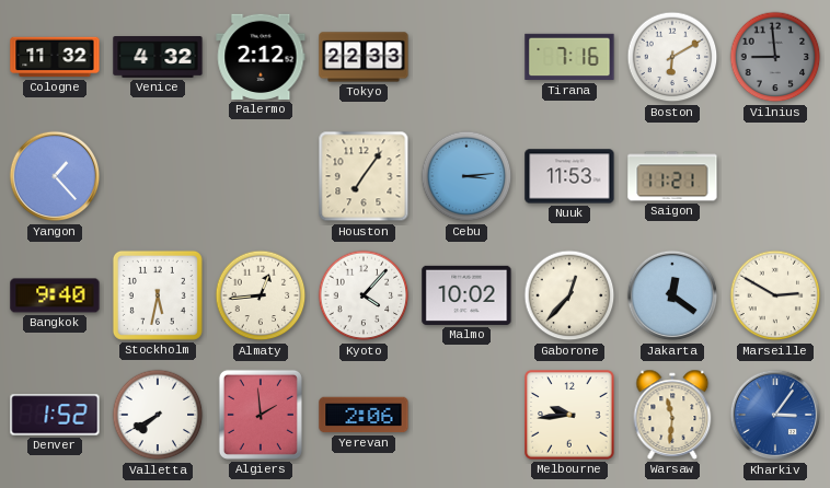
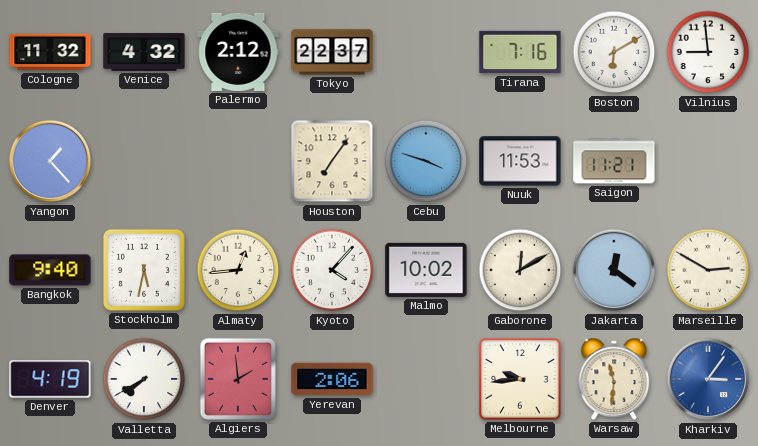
Tokyo: 22:33 -> 22:37
Vilnius dial: grey -> white
Cebu: 3:14 -> 3:48
Gaborone: 12:37 -> 12:10
Denver: 1:52 -> 4:19
